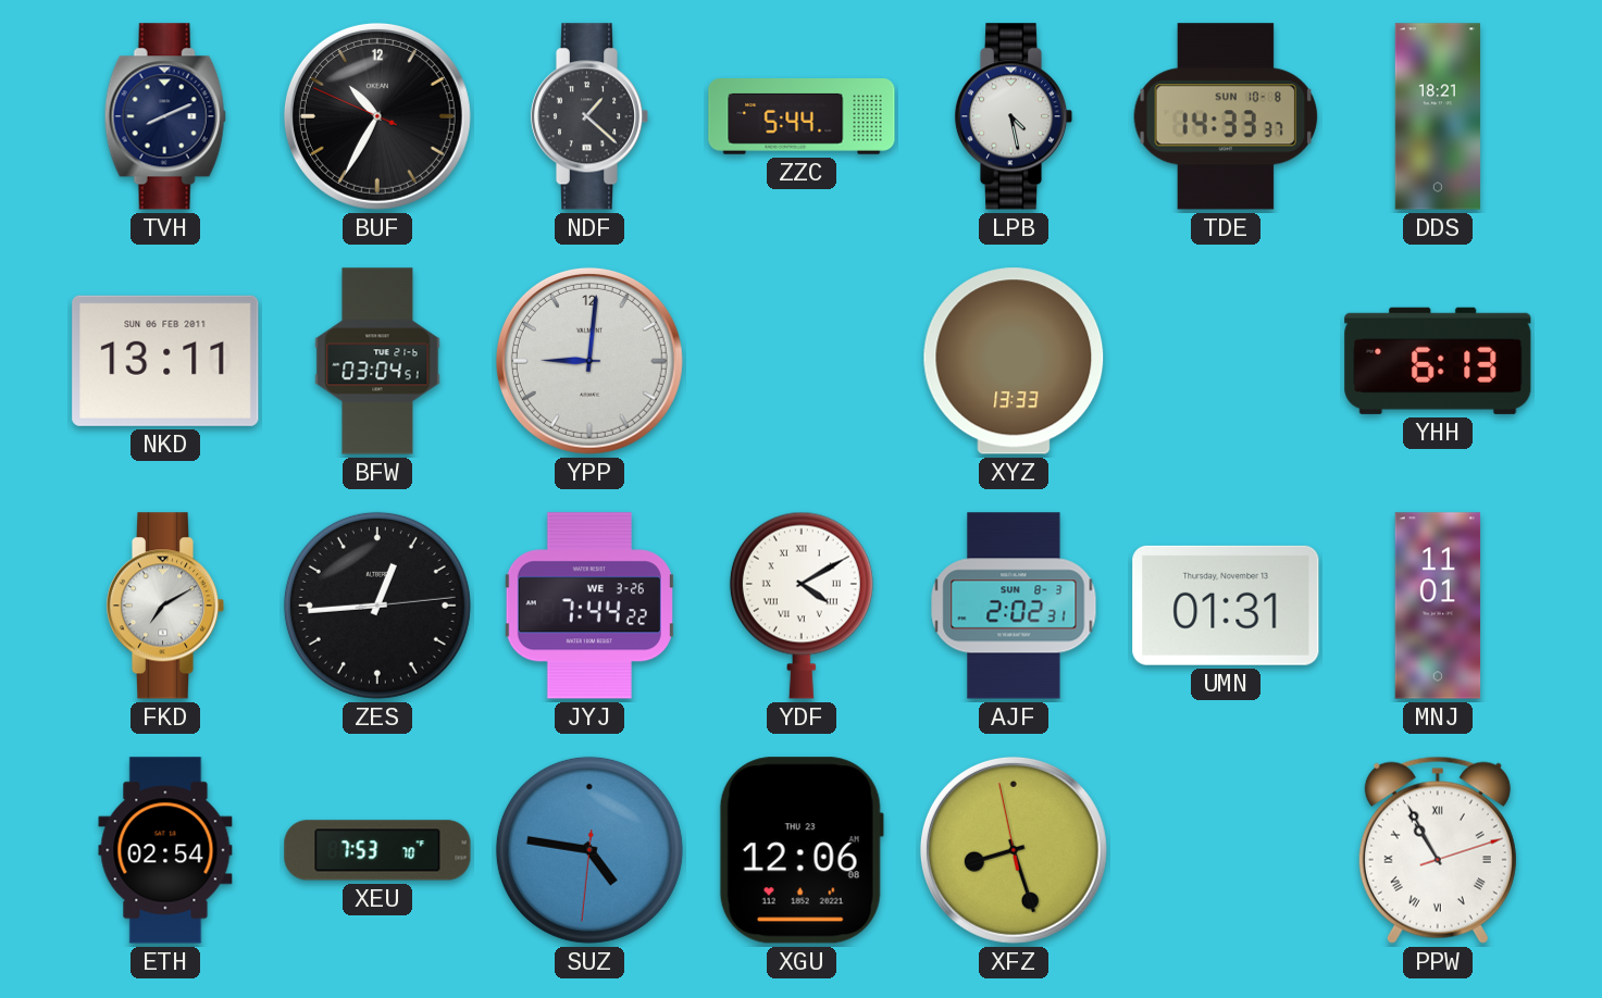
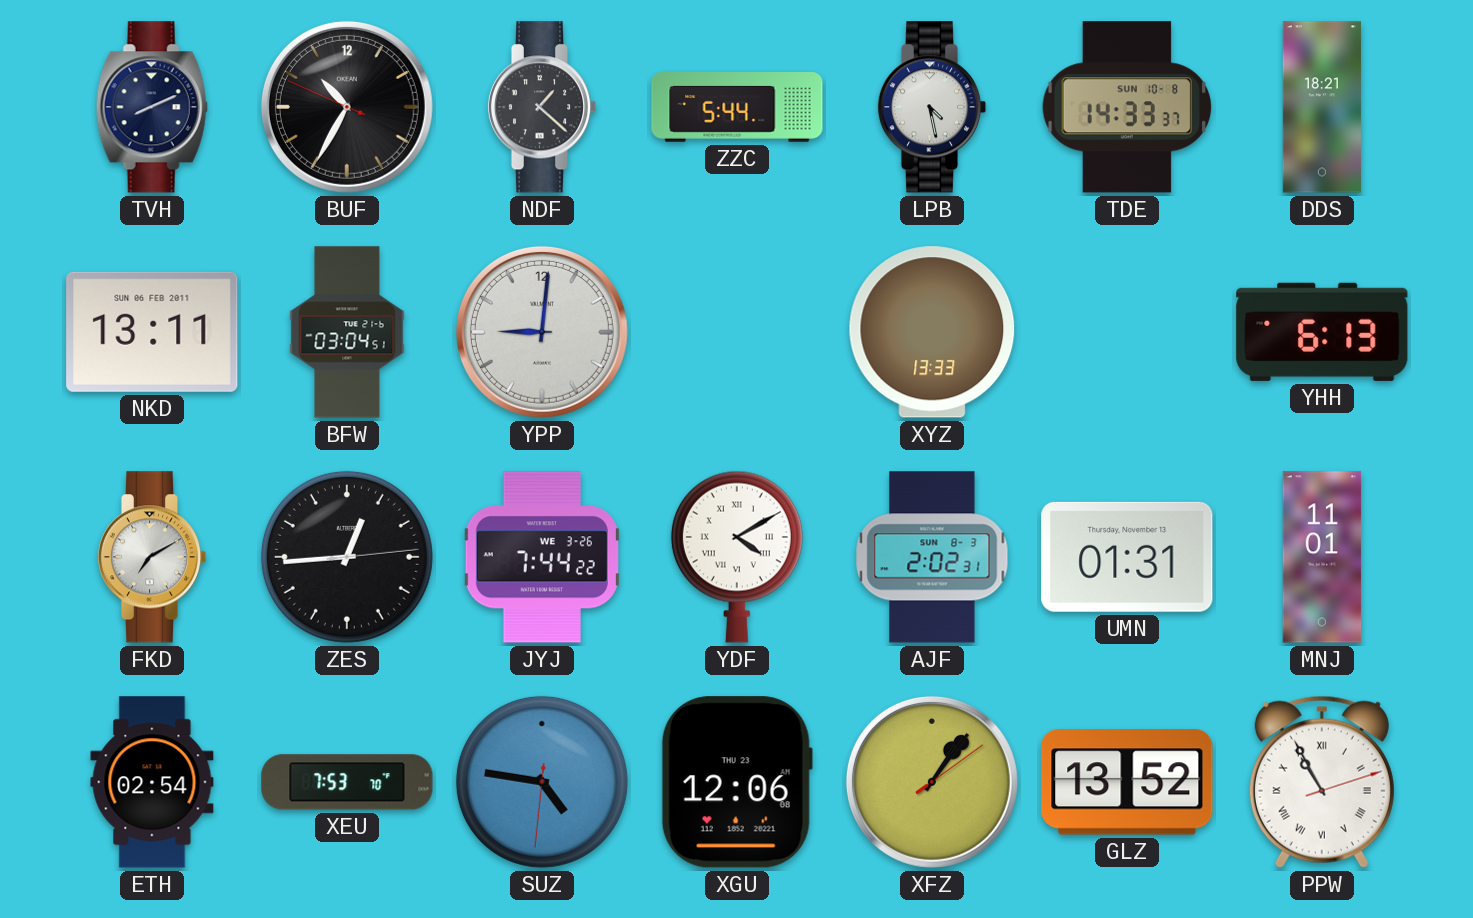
XFZ: 8:26 -> 1:06
GLZ: none -> 13:52
